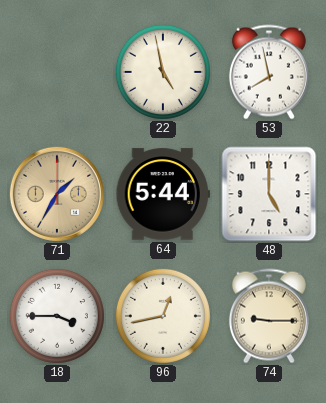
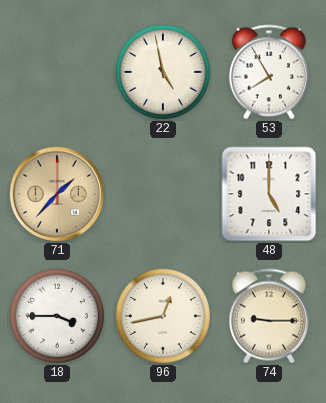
53: 7:58 -> 7:55
71: 1:35 -> 1:37
64: 5:44 -> none
